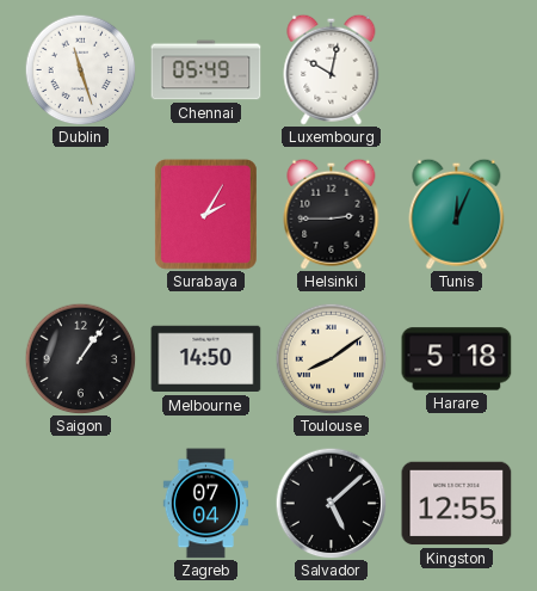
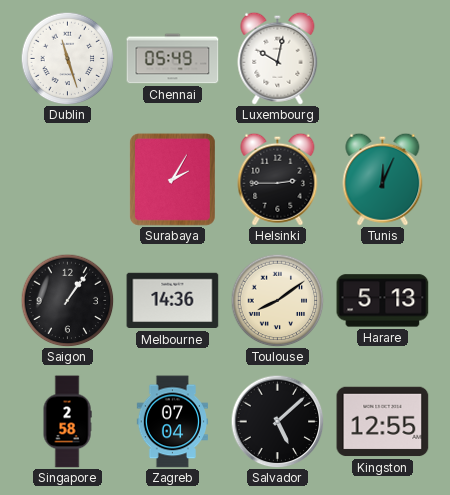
Melbourne: 14:50 -> 14:36
Harare: 5:18 -> 5:13
Singapore: none -> 2:58
